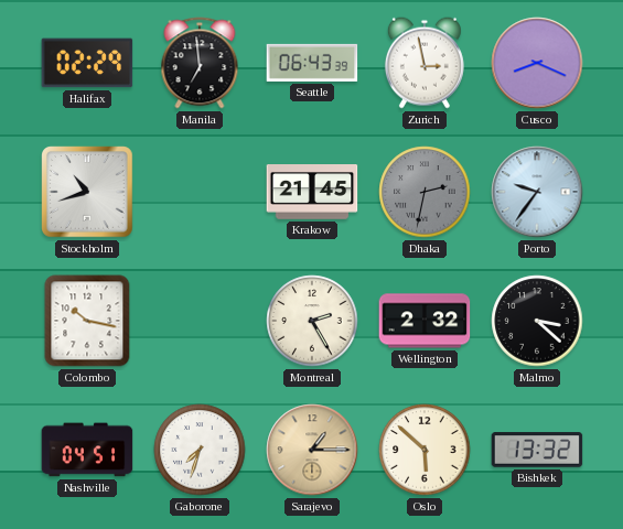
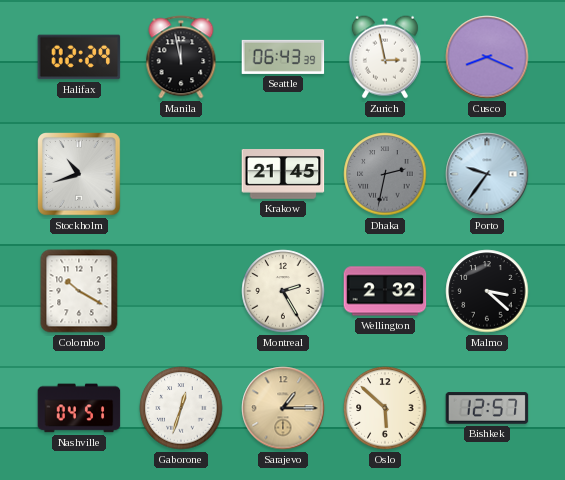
Manila: 6:59 -> 11:58
Colombo: 10:17 -> 10:20
Gaborone: 7:33 -> 12:33
Bishkek: 13:32 -> 12:57
